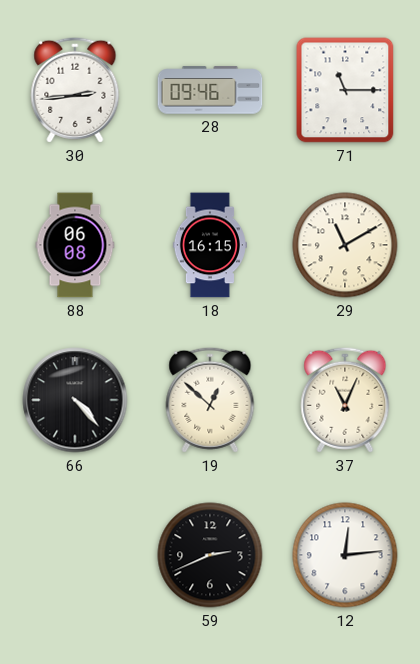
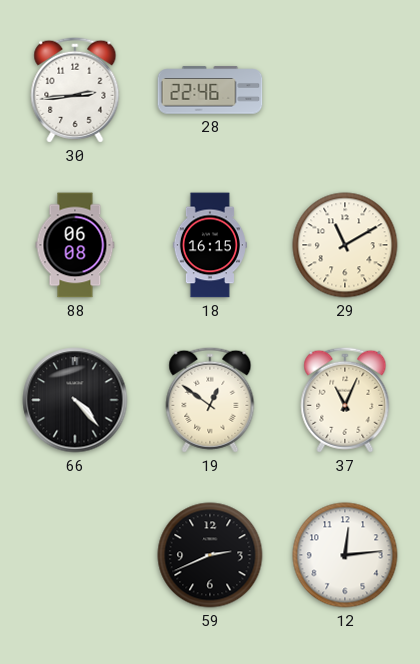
28: 09:46 -> 22:46
71: 11:15 -> none
19: 12:52 -> 12:51
